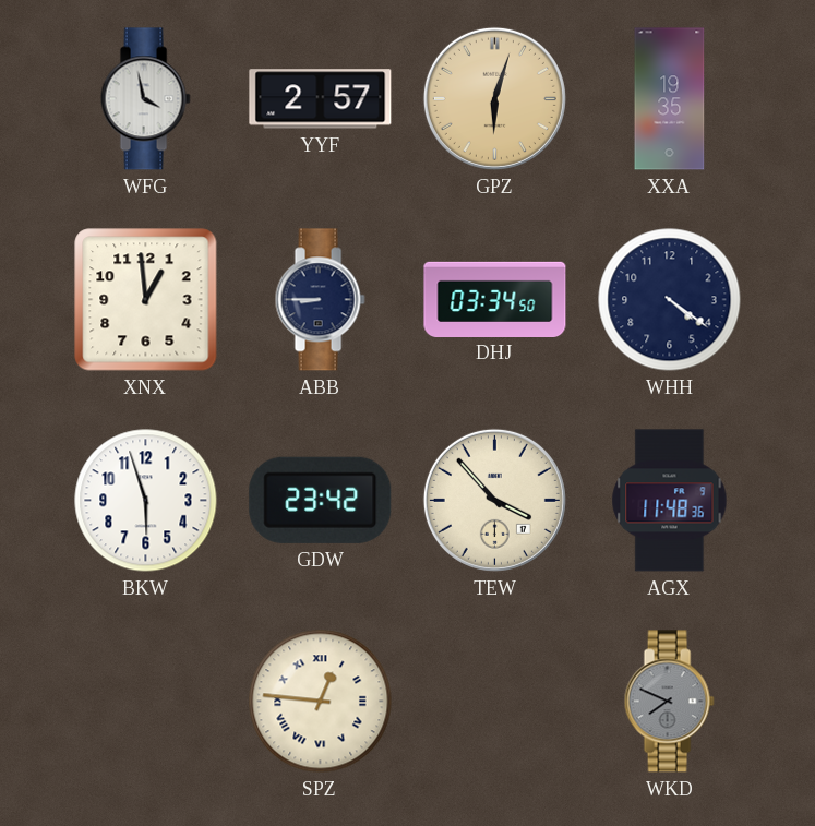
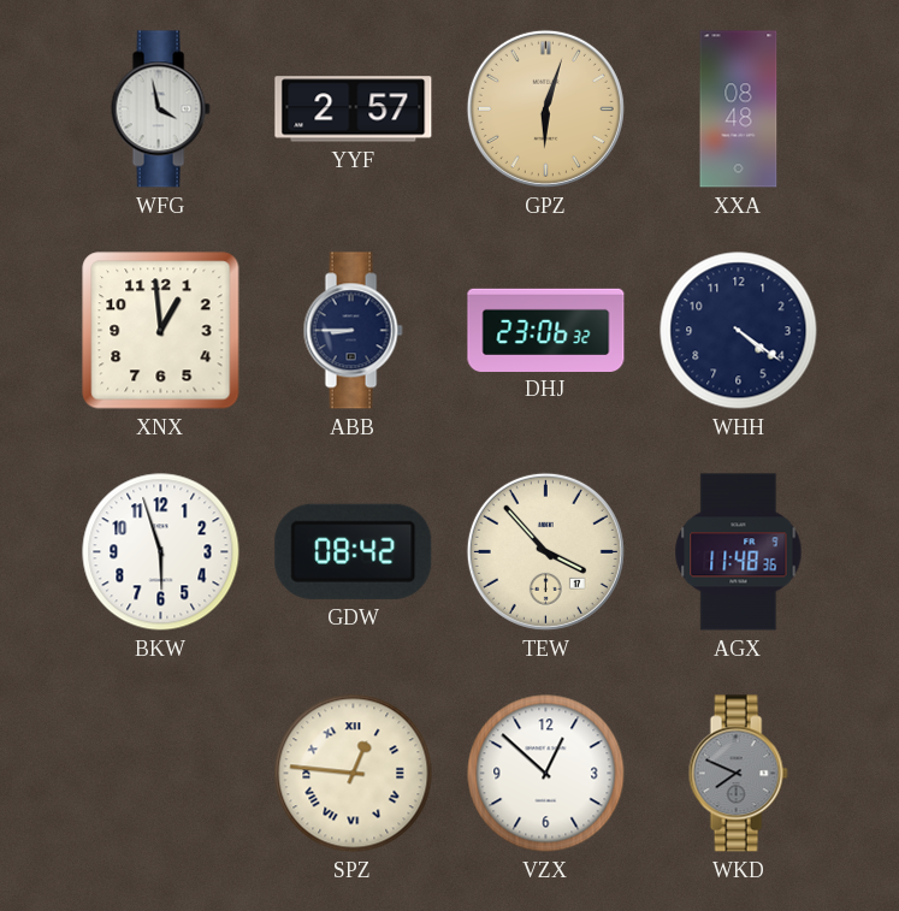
XXA: 19:35 -> 08:48
DHJ: 03:34 -> 23:06
GDW: 23:42 -> 08:42
VZX: none -> 12:52
